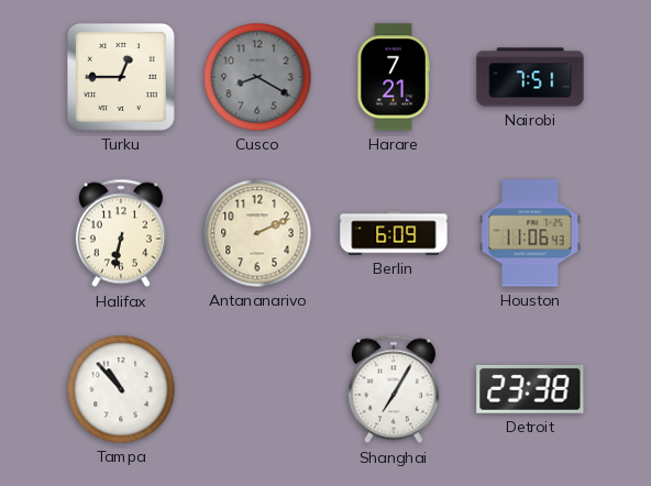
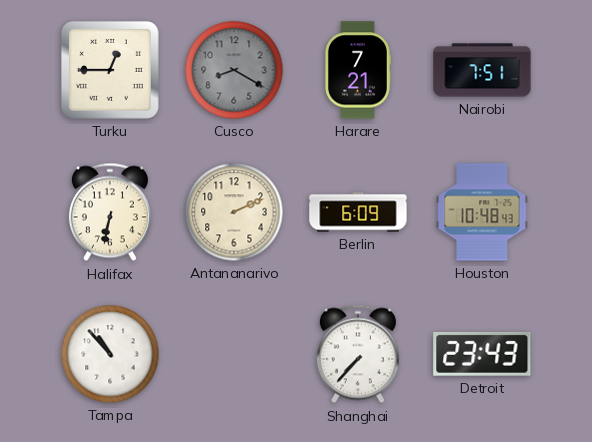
Houston: 11:06 -> 10:48
Shanghai: 7:05 -> 7:37
Detroit: 23:38 -> 23:43
